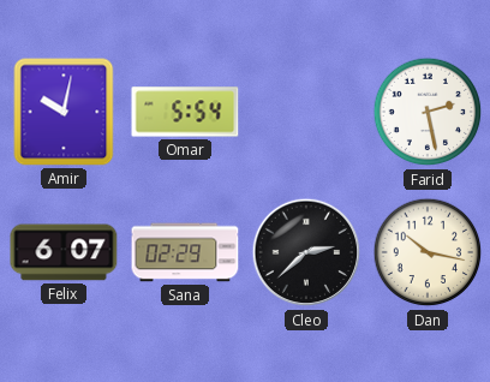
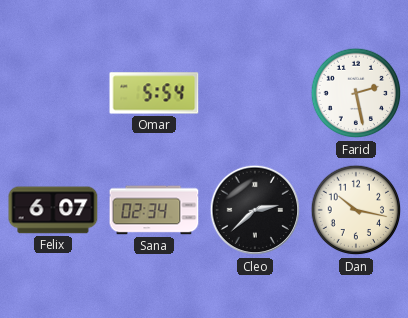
Amir: 10:02 -> none
Sana: 02:29 -> 02:34
